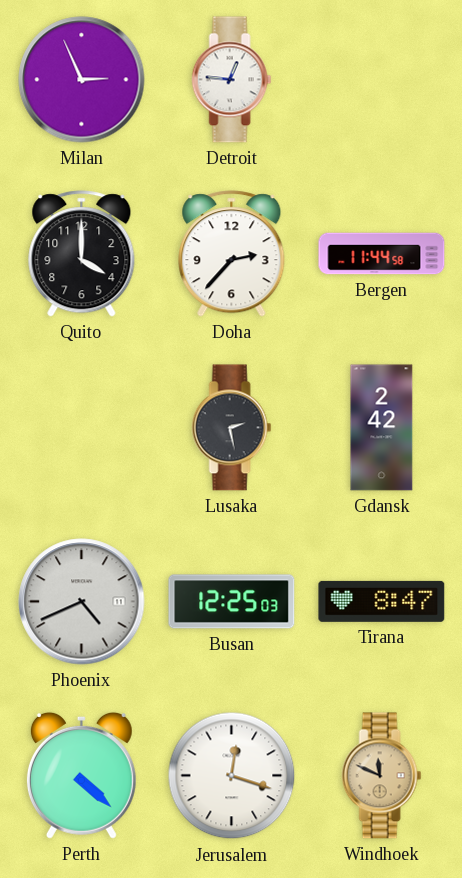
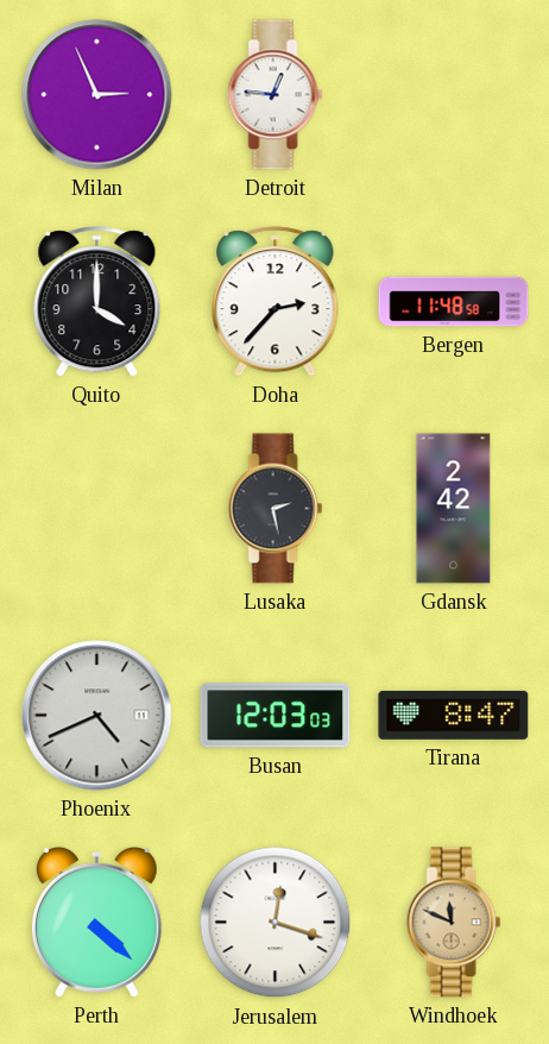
Bergen: 11:44 -> 11:48
Busan: 12:25 -> 12:03
